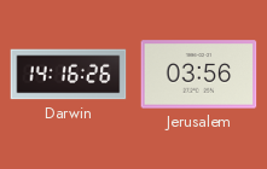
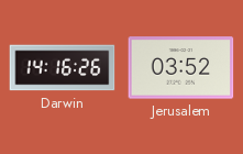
Jerusalem: 03:56 -> 03:52
